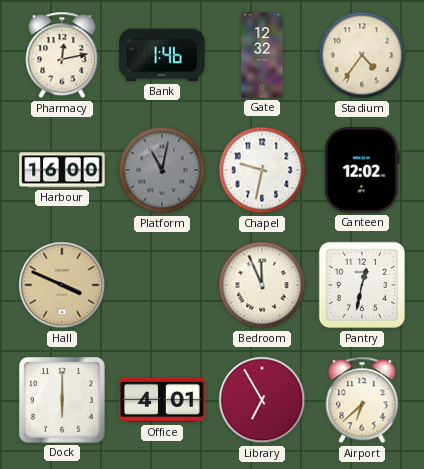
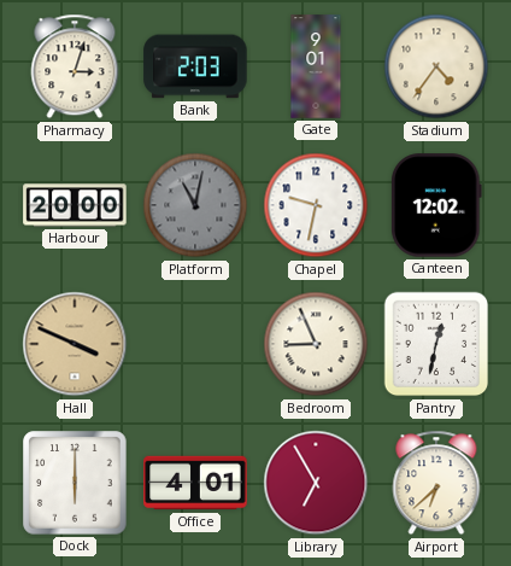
Pharmacy: 12:13 -> 3:03
Bank: 1:46 -> 2:03
Gate: 12:32 -> 9:01
Harbour: 16:00 -> 20:00
Bedroom: 11:56 -> 8:56
